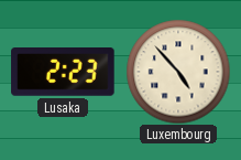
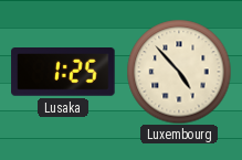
Lusaka: 2:23 -> 1:25
